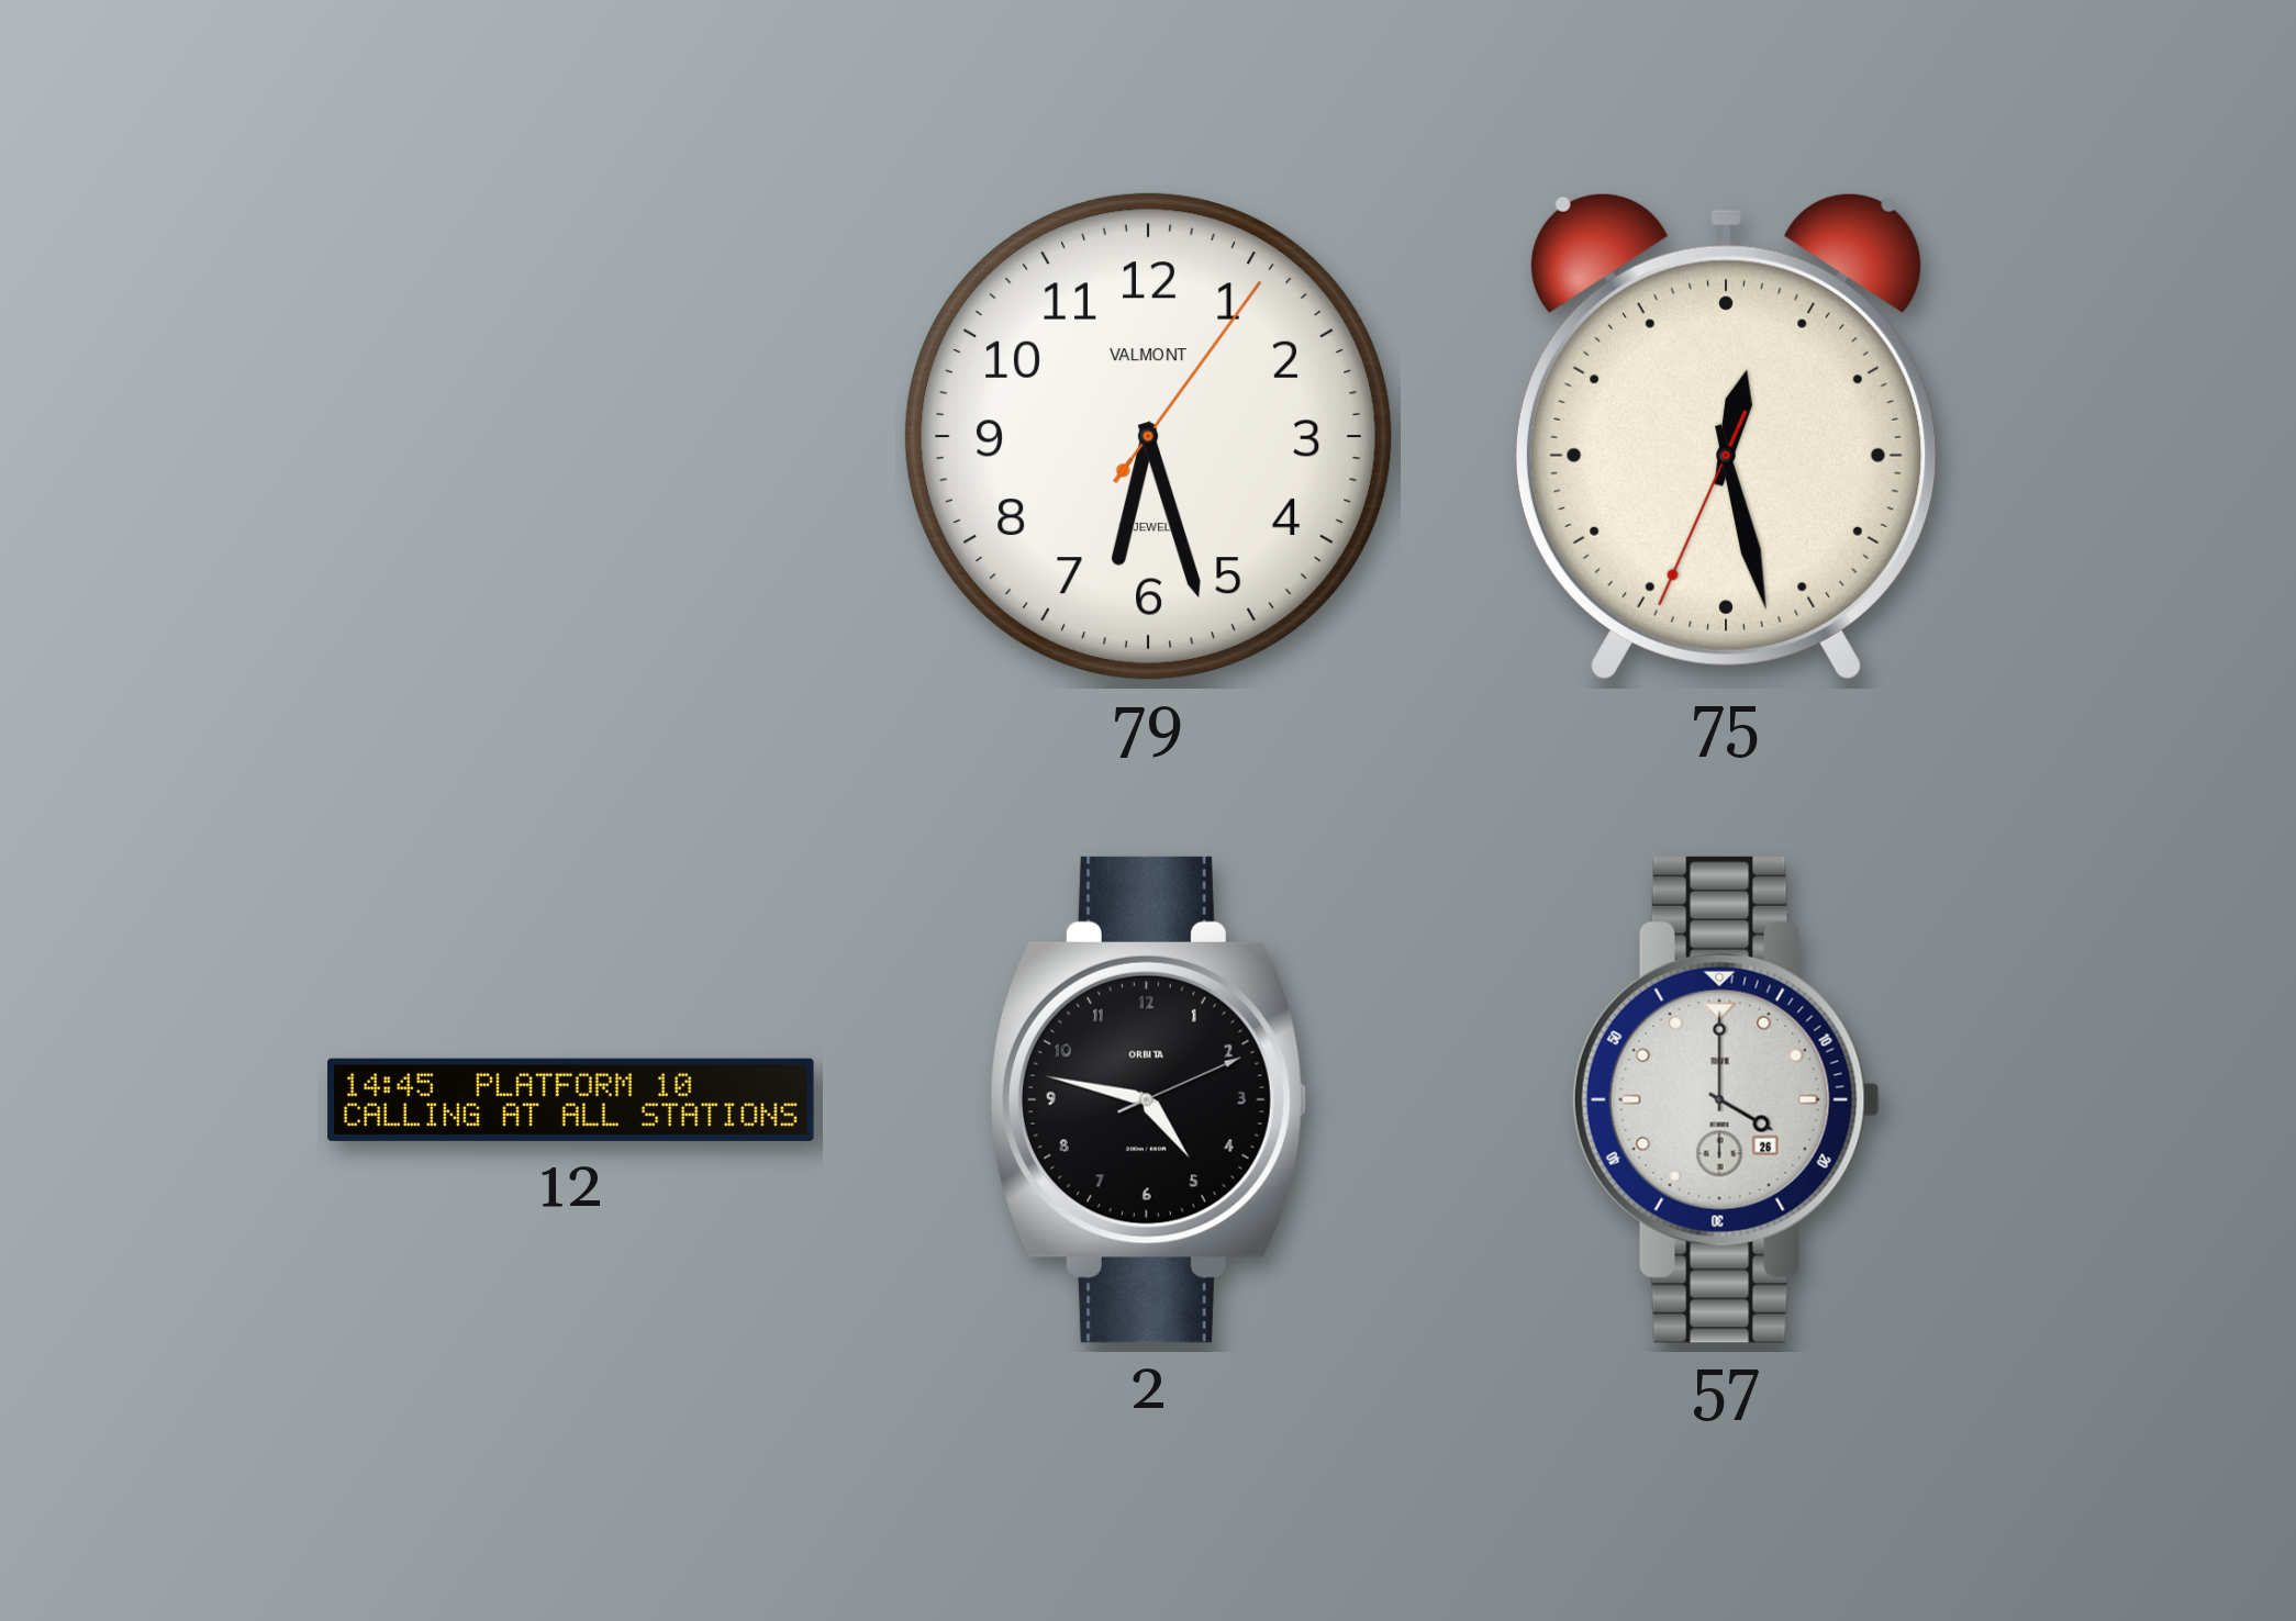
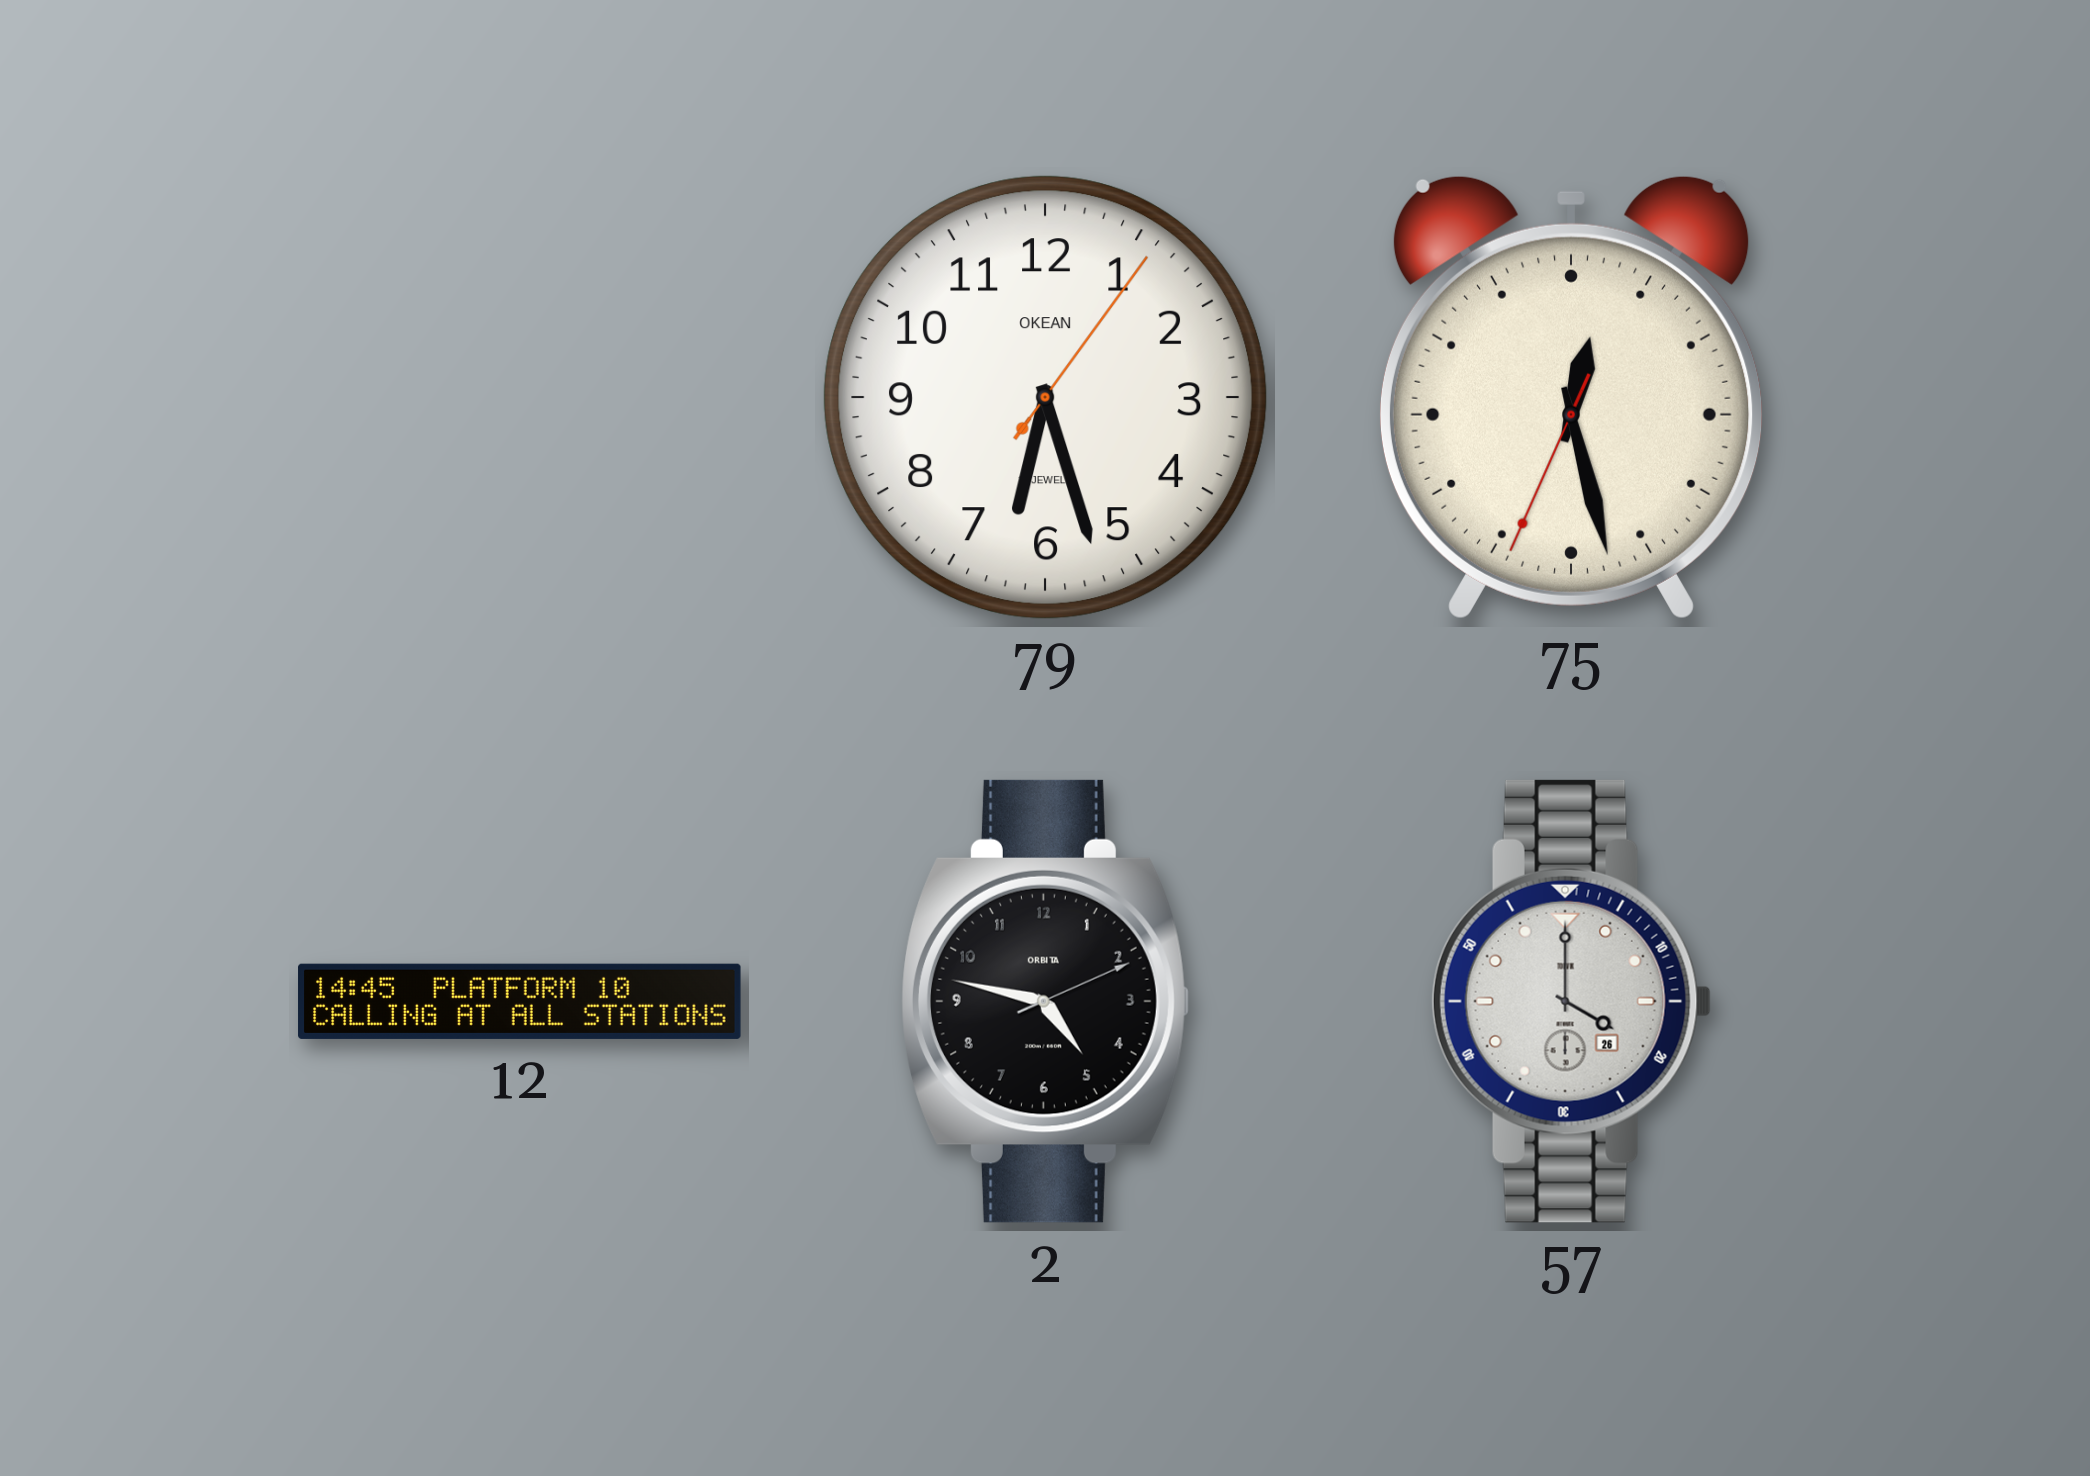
79 brand: VALMONT -> OKEAN
